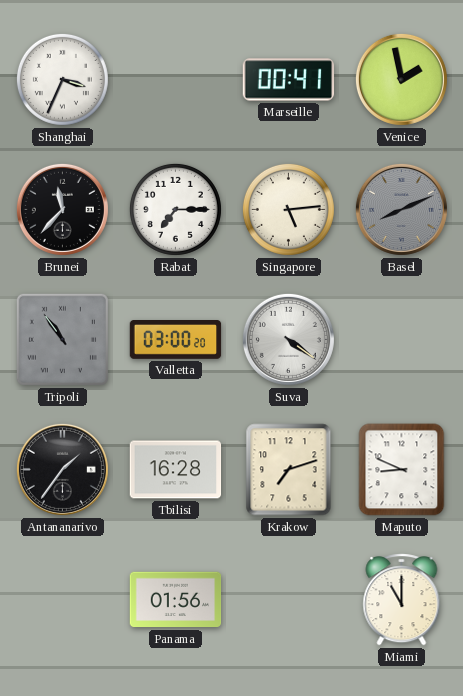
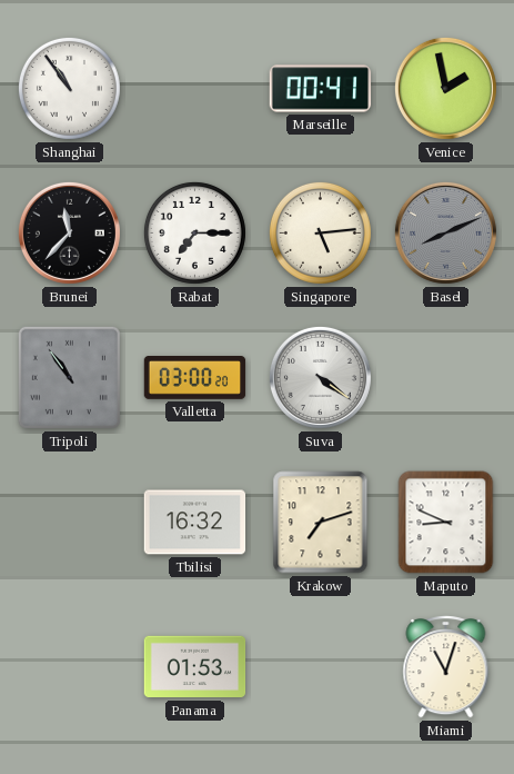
Shanghai: 3:34 -> 10:54
Antananarivo: 1:36 -> none
Tbilisi: 16:28 -> 16:32
Panama: 01:56 -> 01:53
Miami: 11:00 -> 11:03
